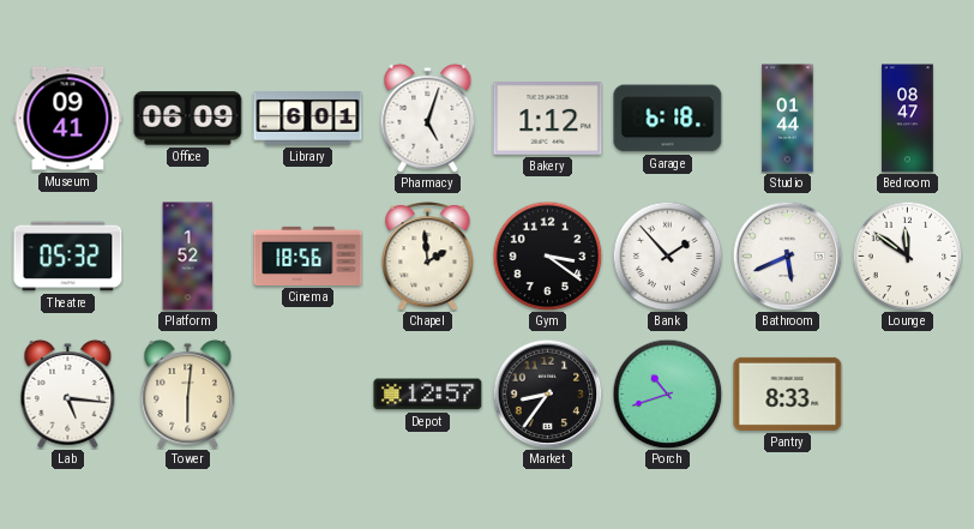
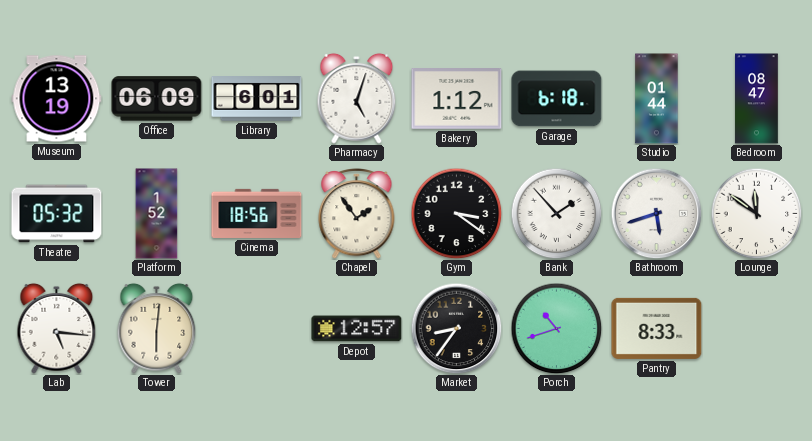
Museum: 09:41 -> 13:19
Chapel: 1:59 -> 1:54
Bathroom: 5:41 -> 5:42
